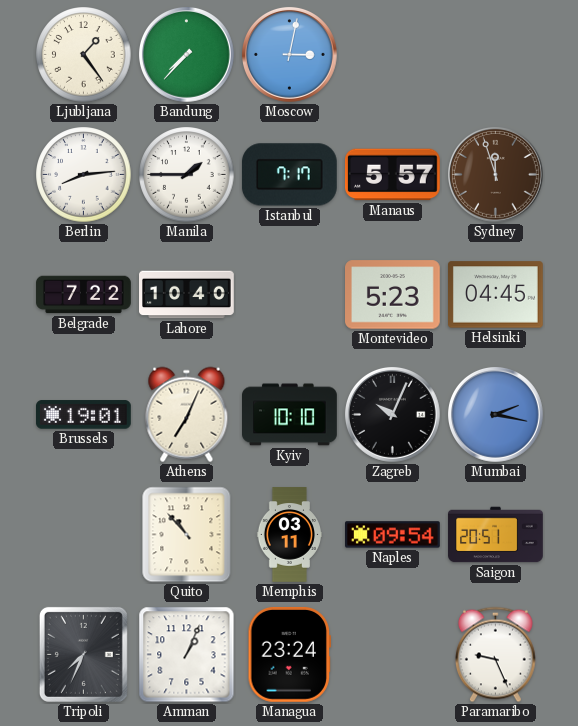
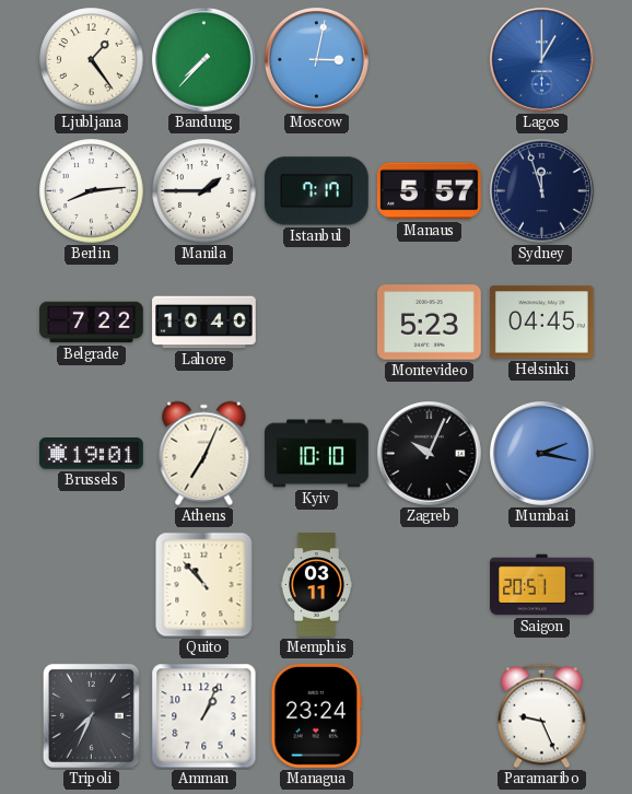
Lagos: none -> 1:00
Sydney dial: brown -> navy
Naples: 09:54 -> none
